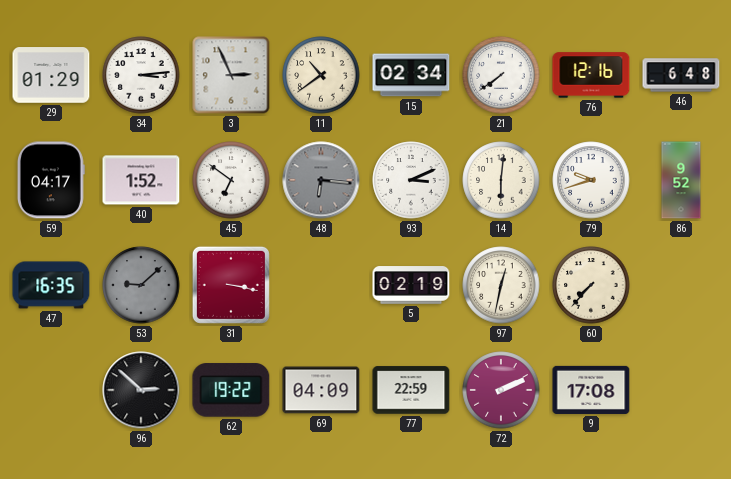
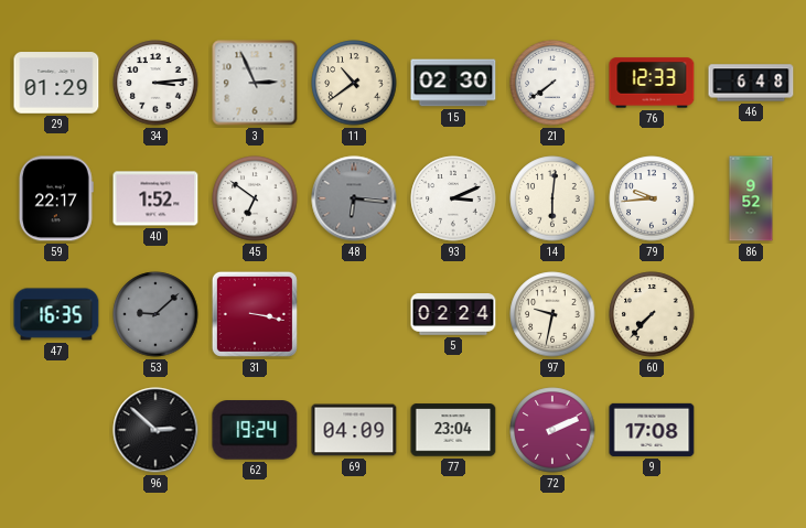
15: 02:34 -> 02:30
76: 12:16 -> 12:33
59: 04:17 -> 22:17
79: 9:42 -> 9:44
5: 02:19 -> 02:24
97: 12:32 -> 9:32
62: 19:22 -> 19:24
77: 22:59 -> 23:04
